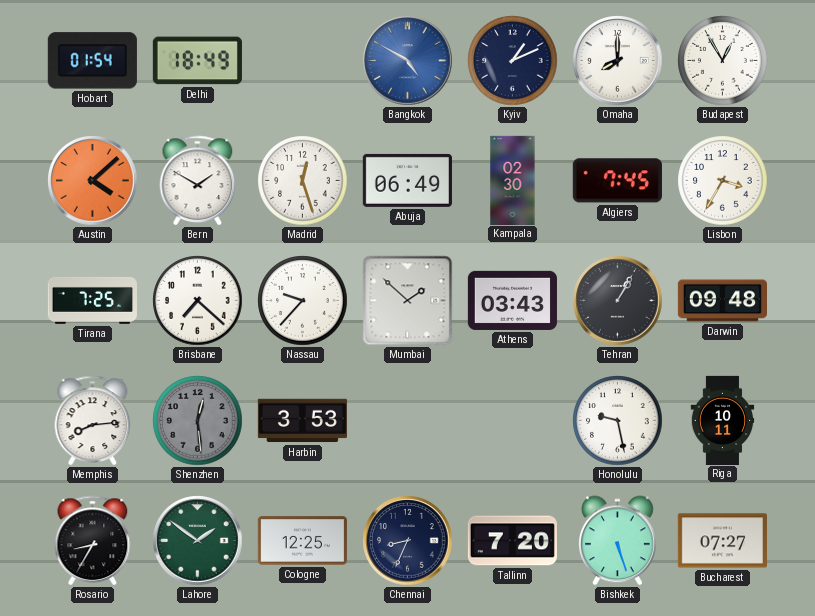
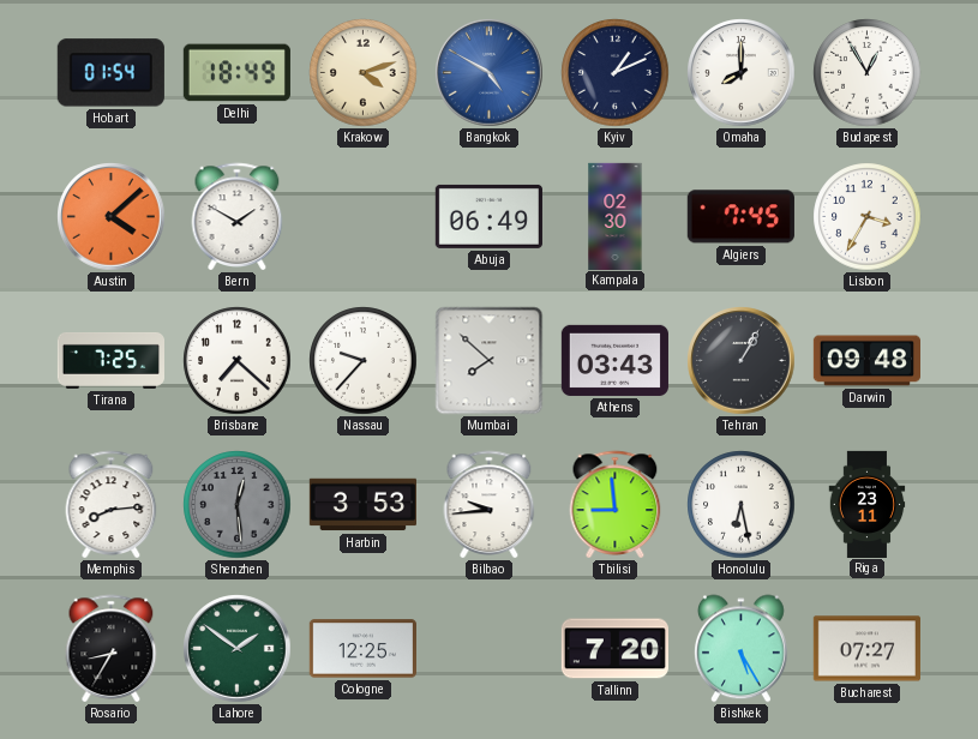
Krakow: none -> 4:12
Madrid: 12:27 -> none
Mumbai: 1:52 -> 7:52
Bilbao: none -> 9:44
Tbilisi: none -> 8:59
Honolulu: 9:28 -> 6:28
Riga: 10:11 -> 23:11
Chennai: 8:34 -> none
Bishkek: 5:27 -> 5:25
